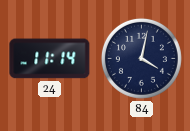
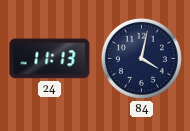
24: 11:14 -> 11:13
